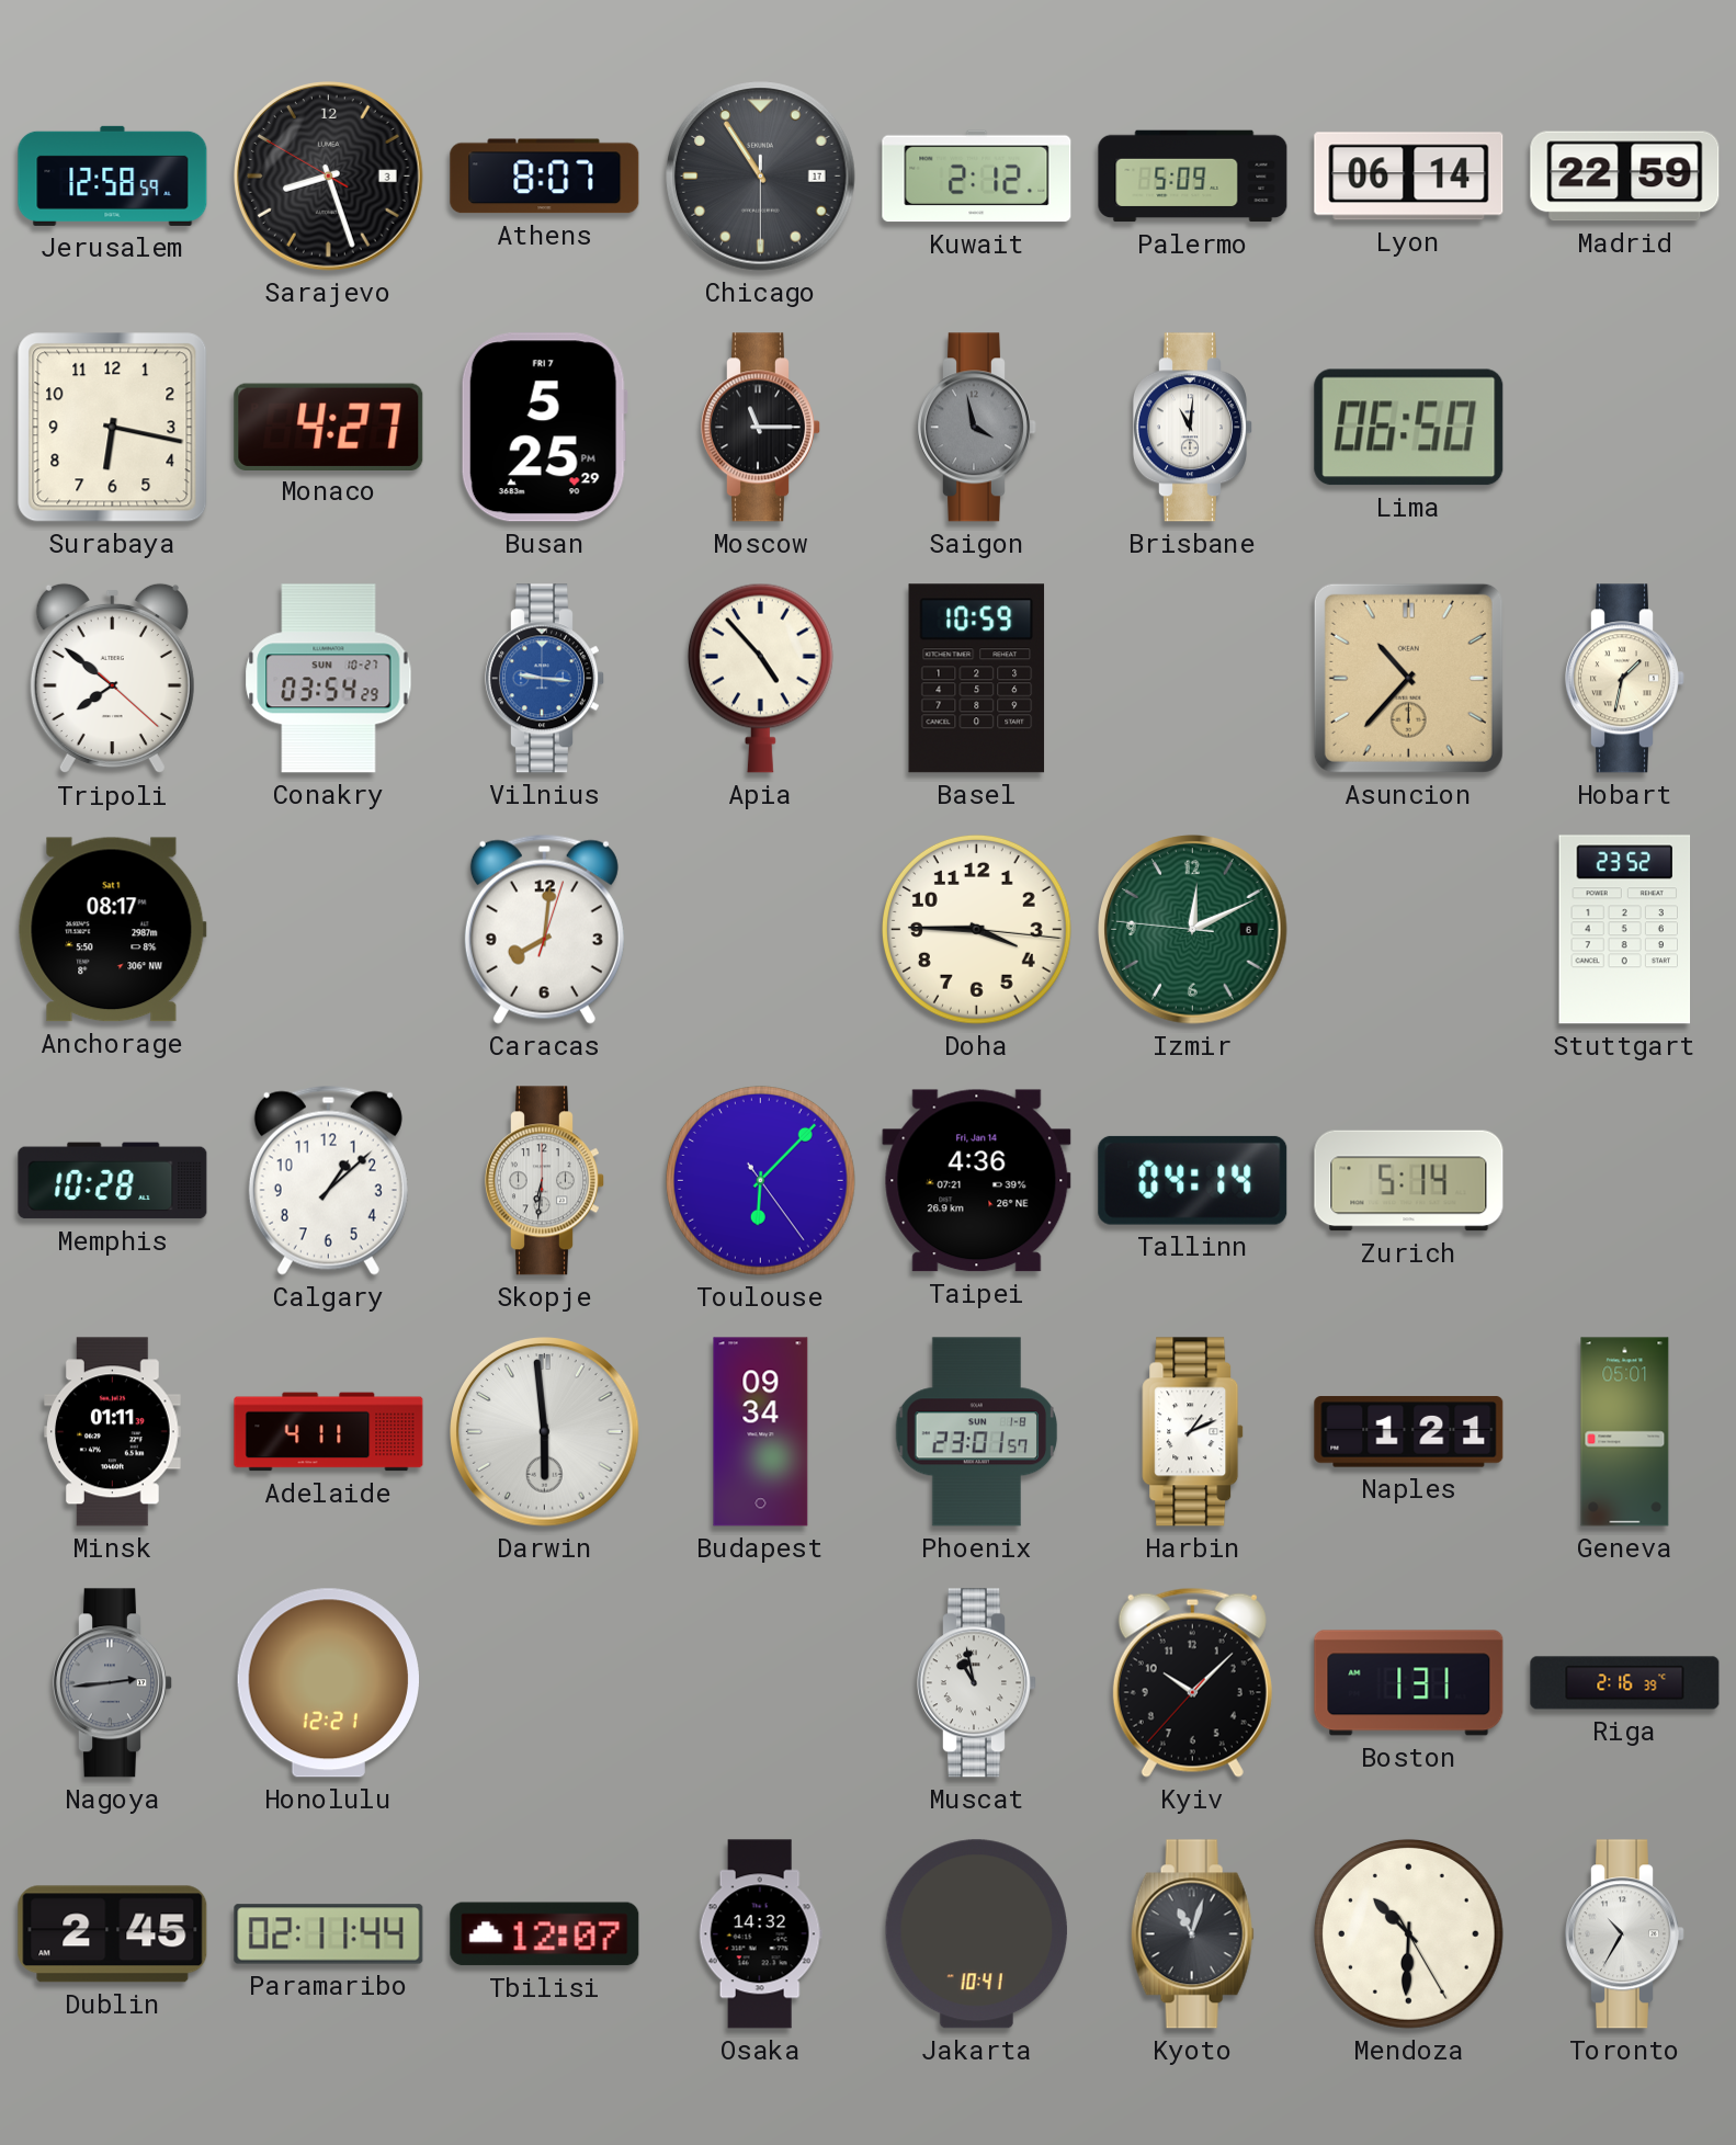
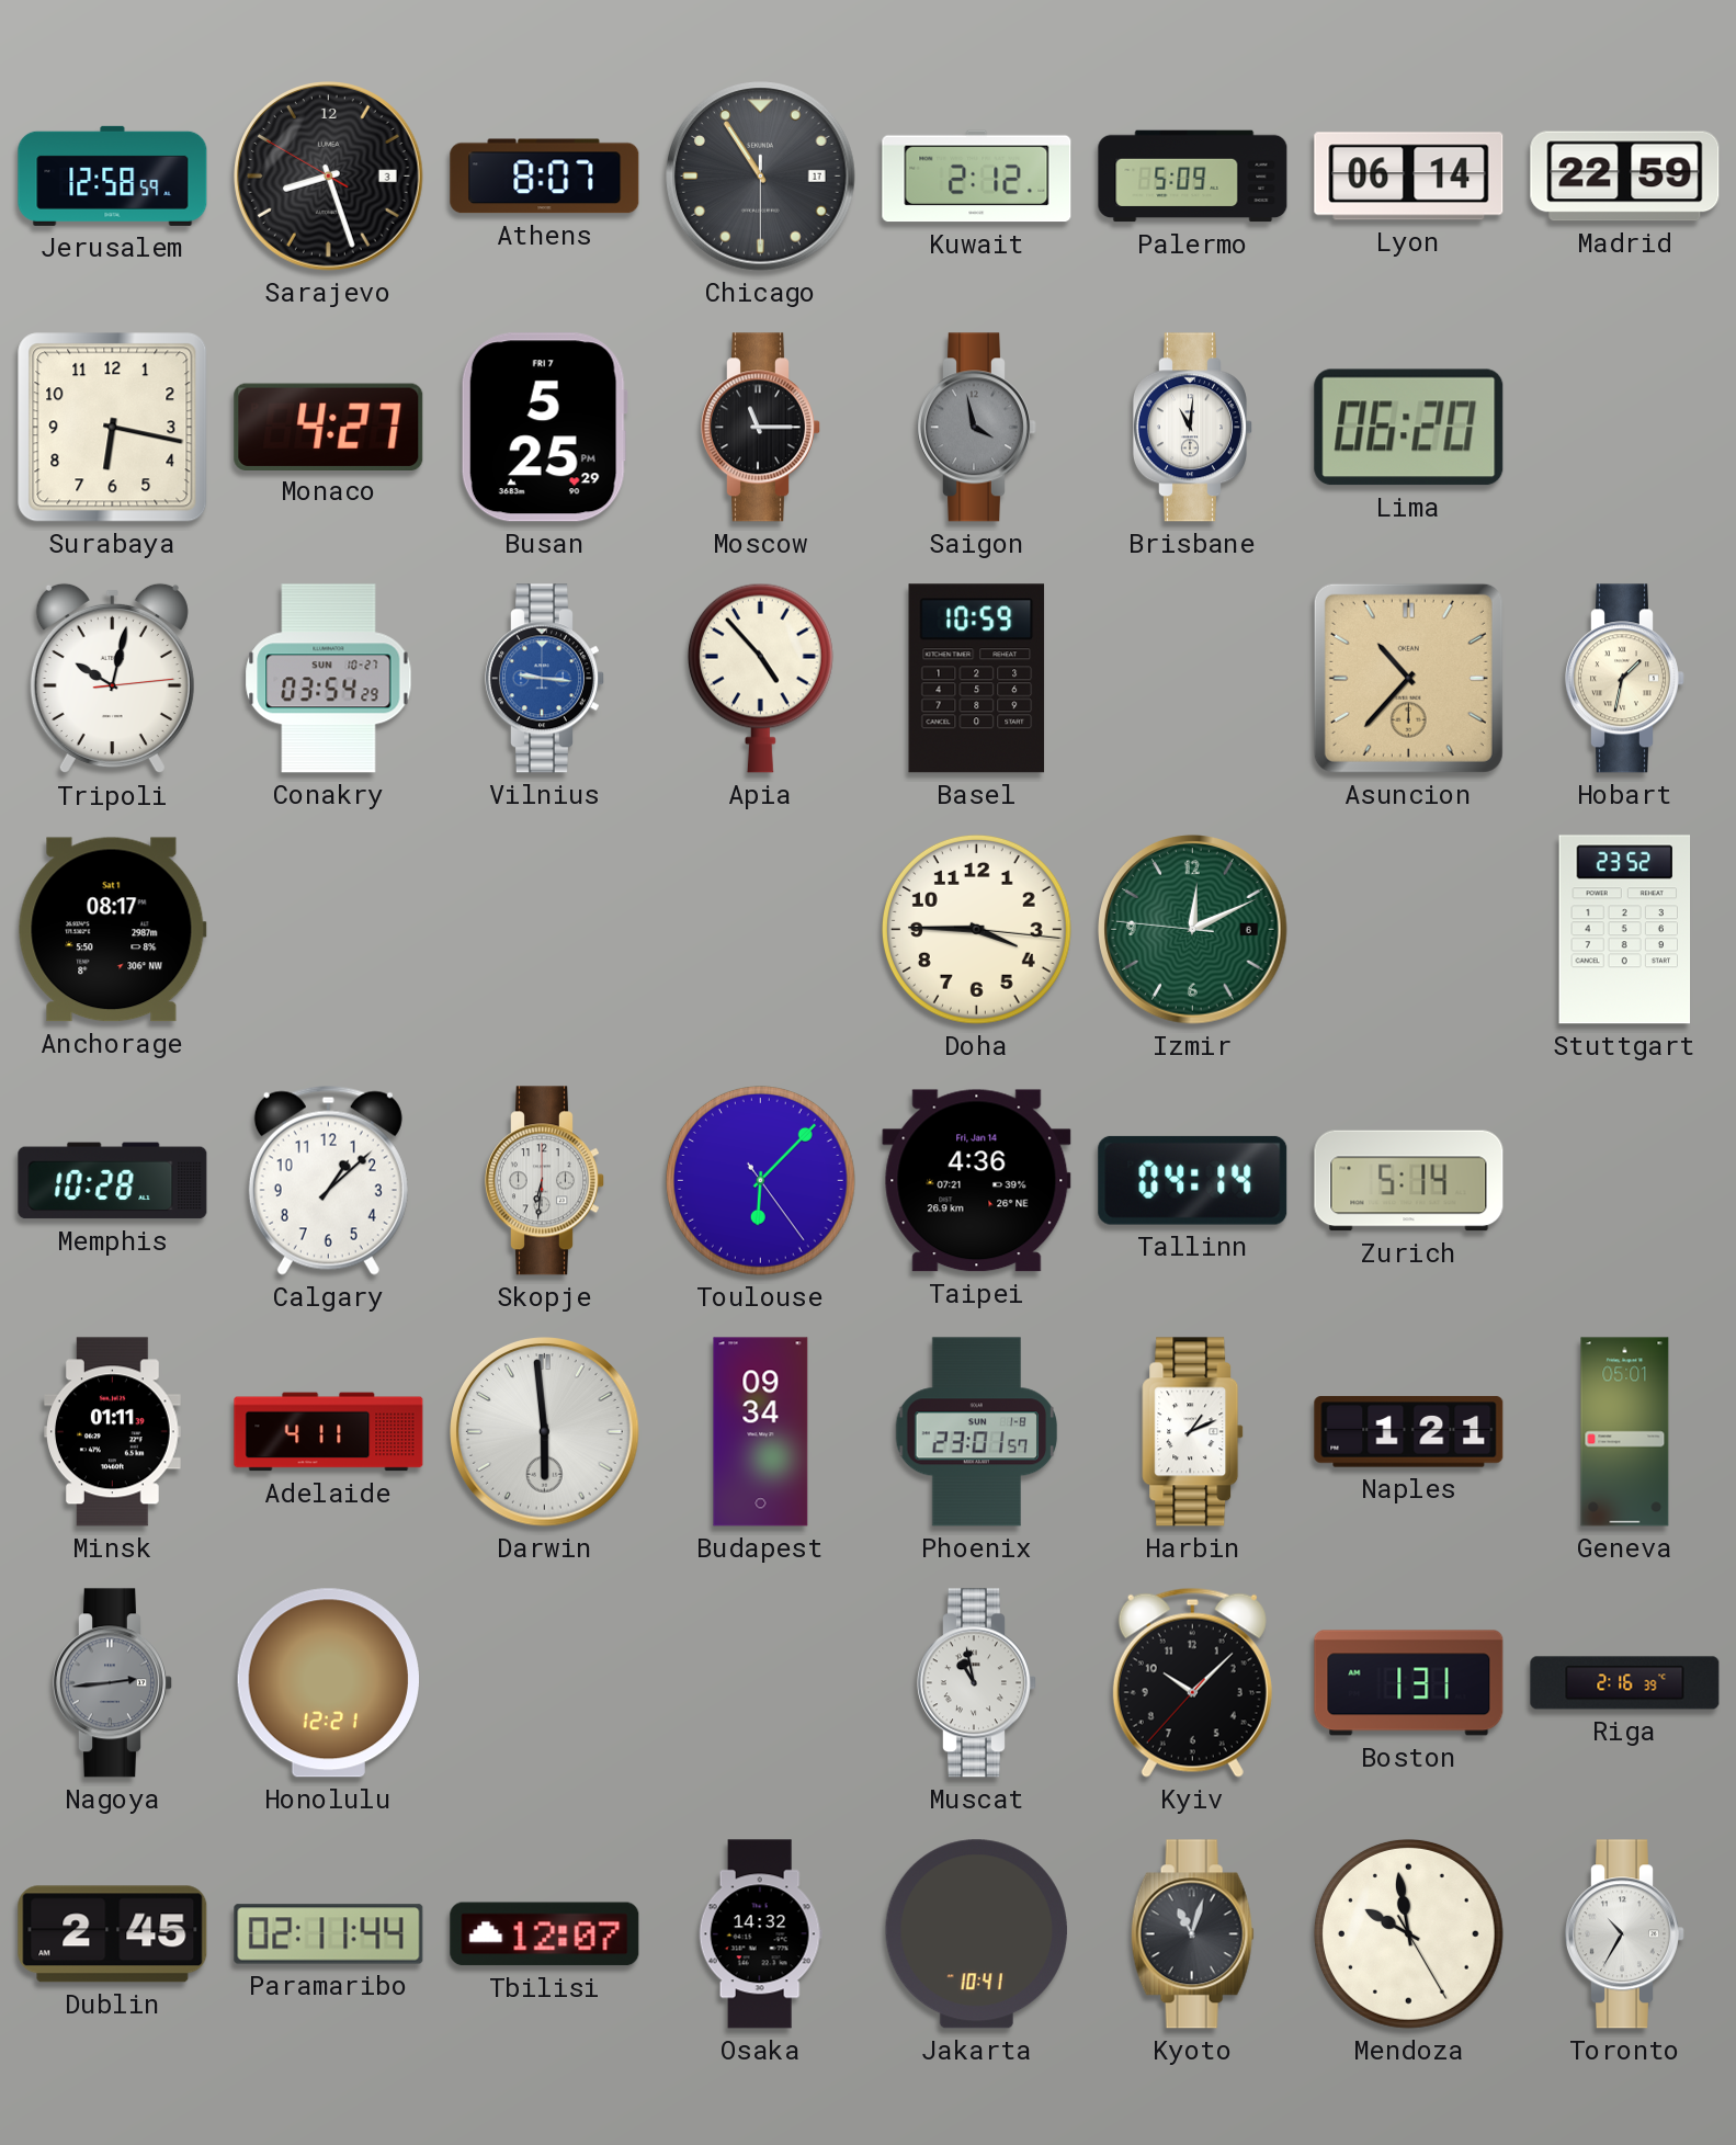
Lima: 06:50 -> 06:20
Tripoli: 7:51 -> 10:02
Caracas: 8:01 -> none
Mendoza: 10:30 -> 9:58
